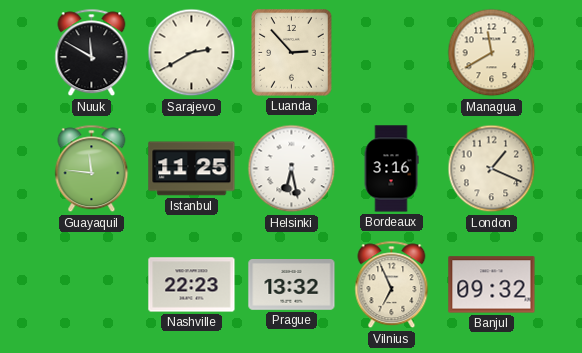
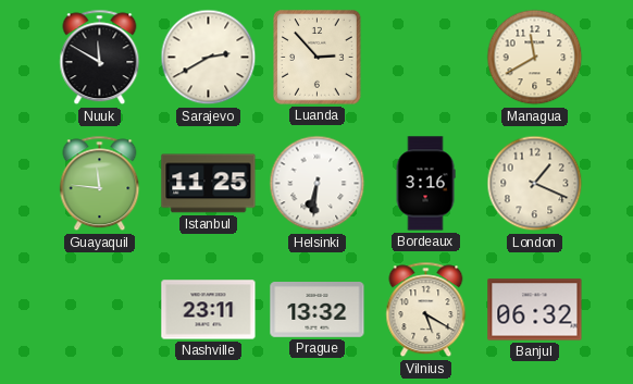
Helsinki: 6:28 -> 6:31
Nashville: 22:23 -> 23:11
Vilnius: 6:56 -> 5:20
Banjul: 09:32 -> 06:32
